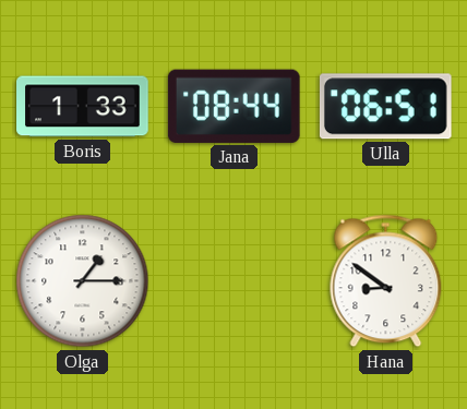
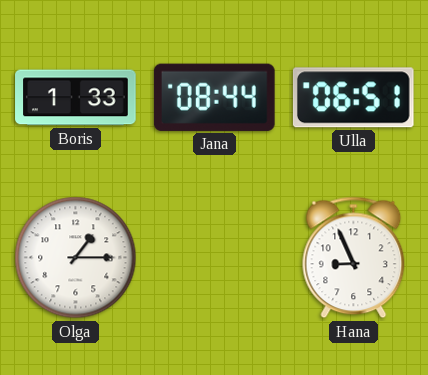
Hana: 8:51 -> 8:56
